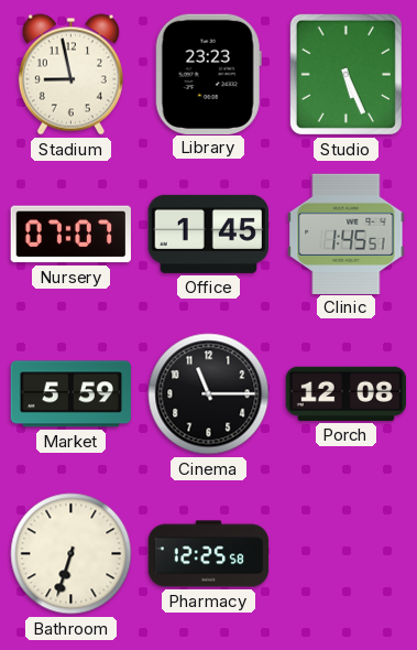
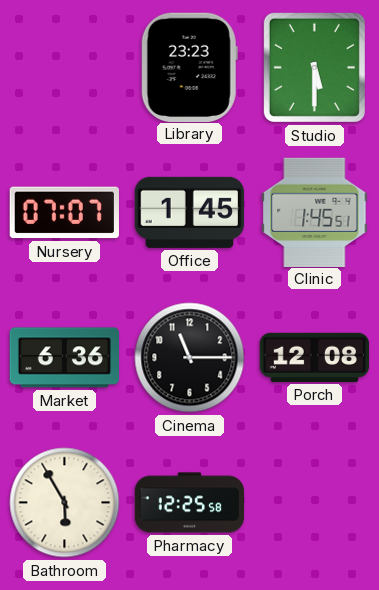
Stadium: 8:58 -> none
Studio: 5:26 -> 5:30
Market: 5:59 -> 6:36
Bathroom: 6:33 -> 5:55
